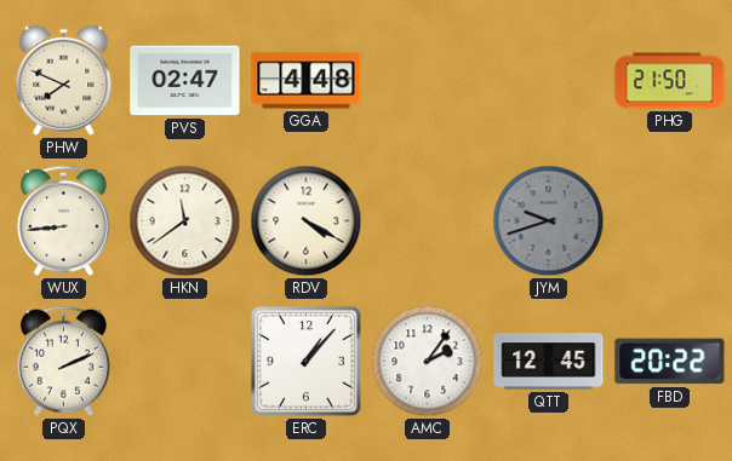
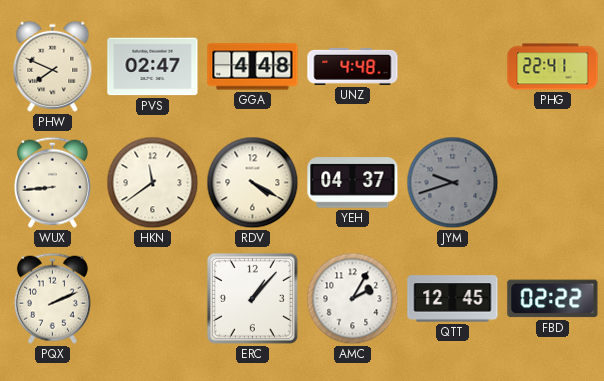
UNZ: none -> 4:48
PHG: 21:50 -> 22:41
YEH: none -> 04:37
AMC: 2:06 -> 2:05
FBD: 20:22 -> 02:22
